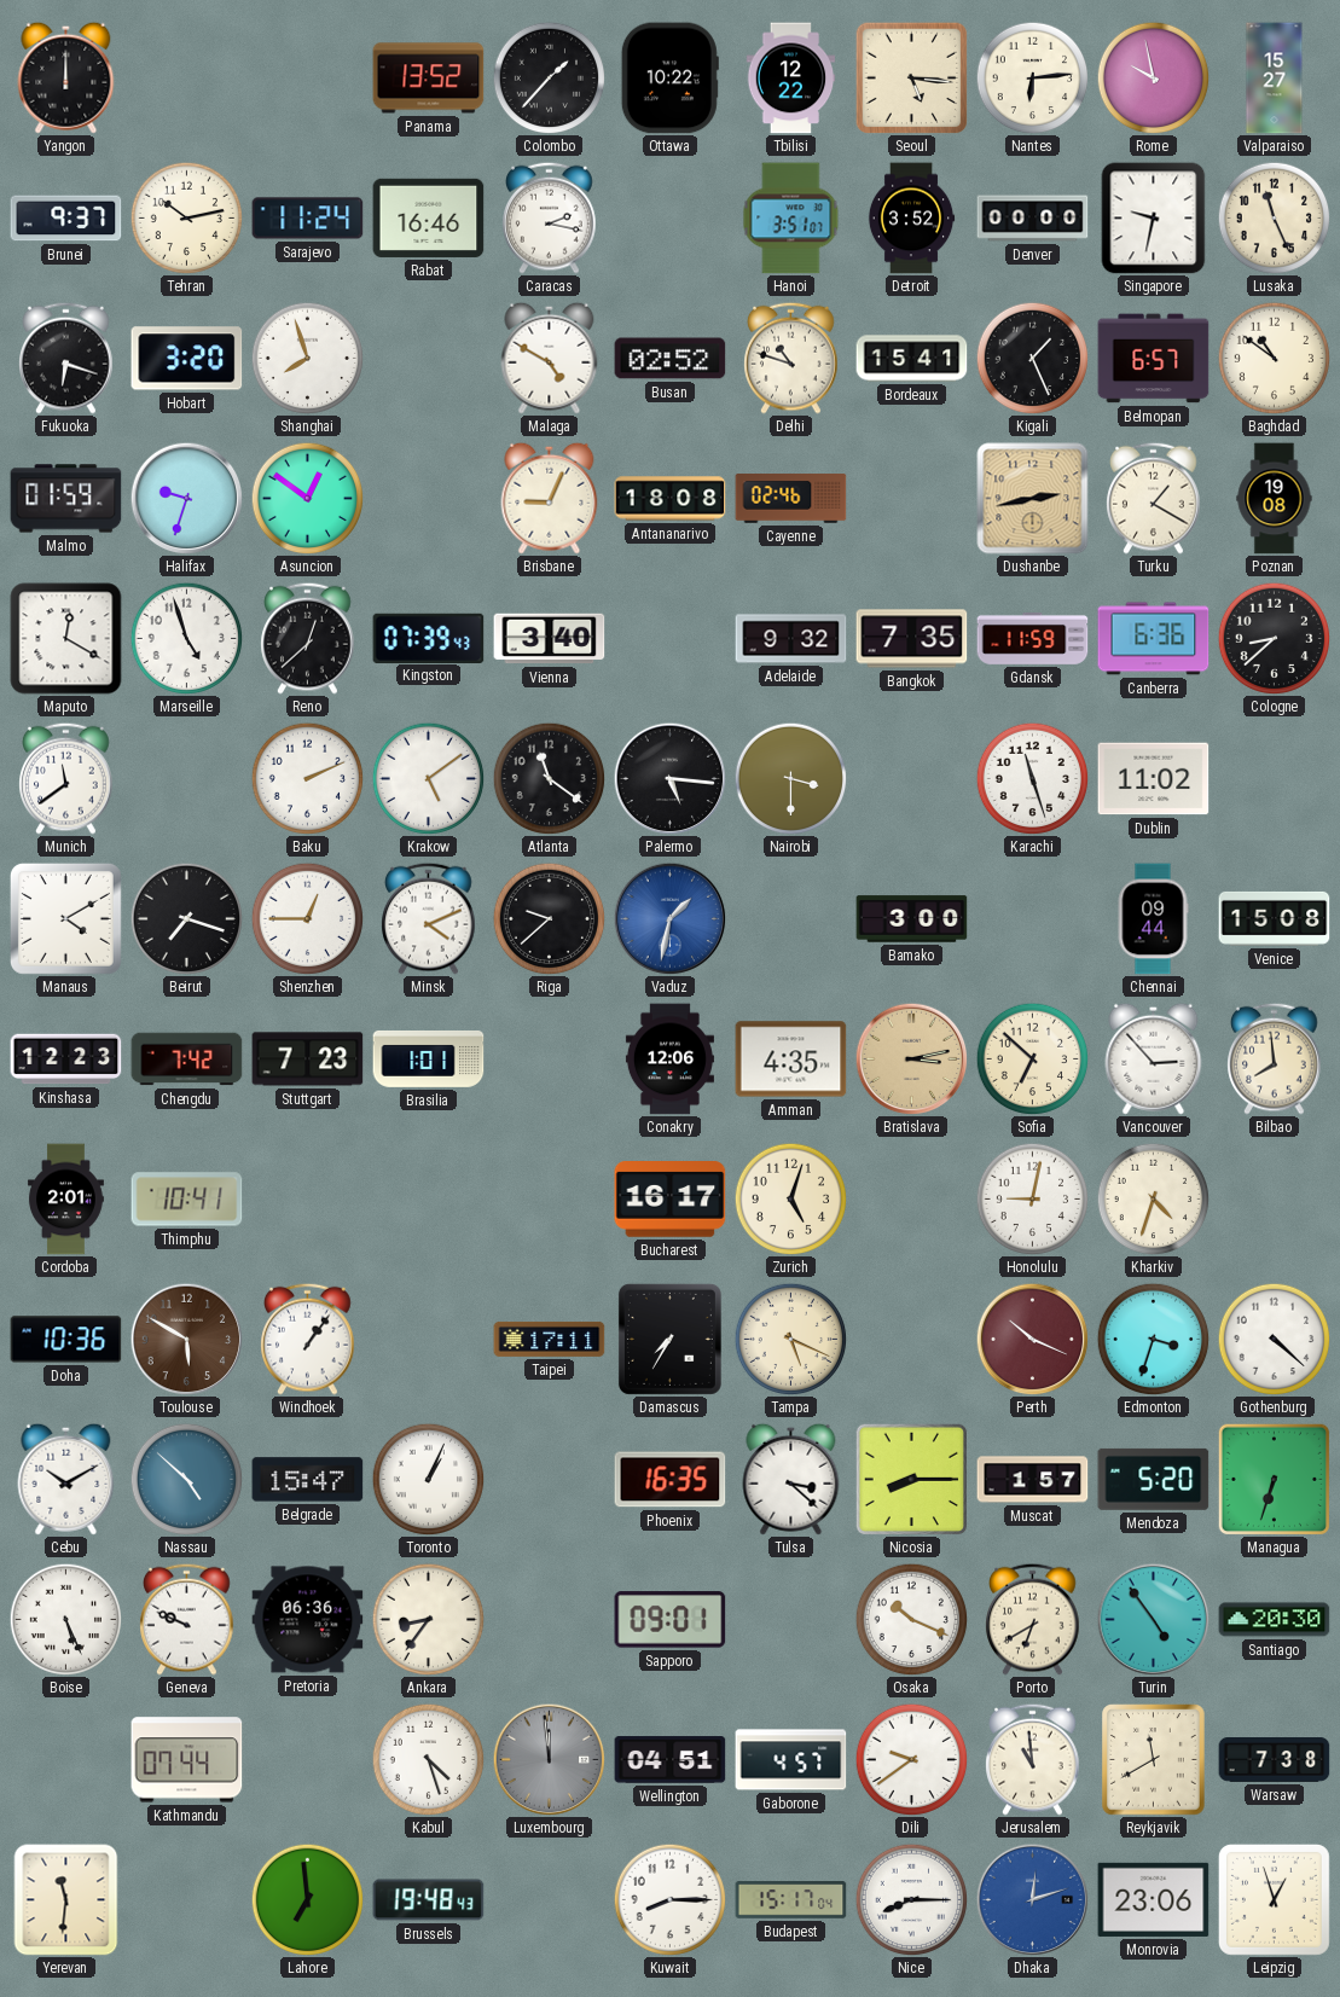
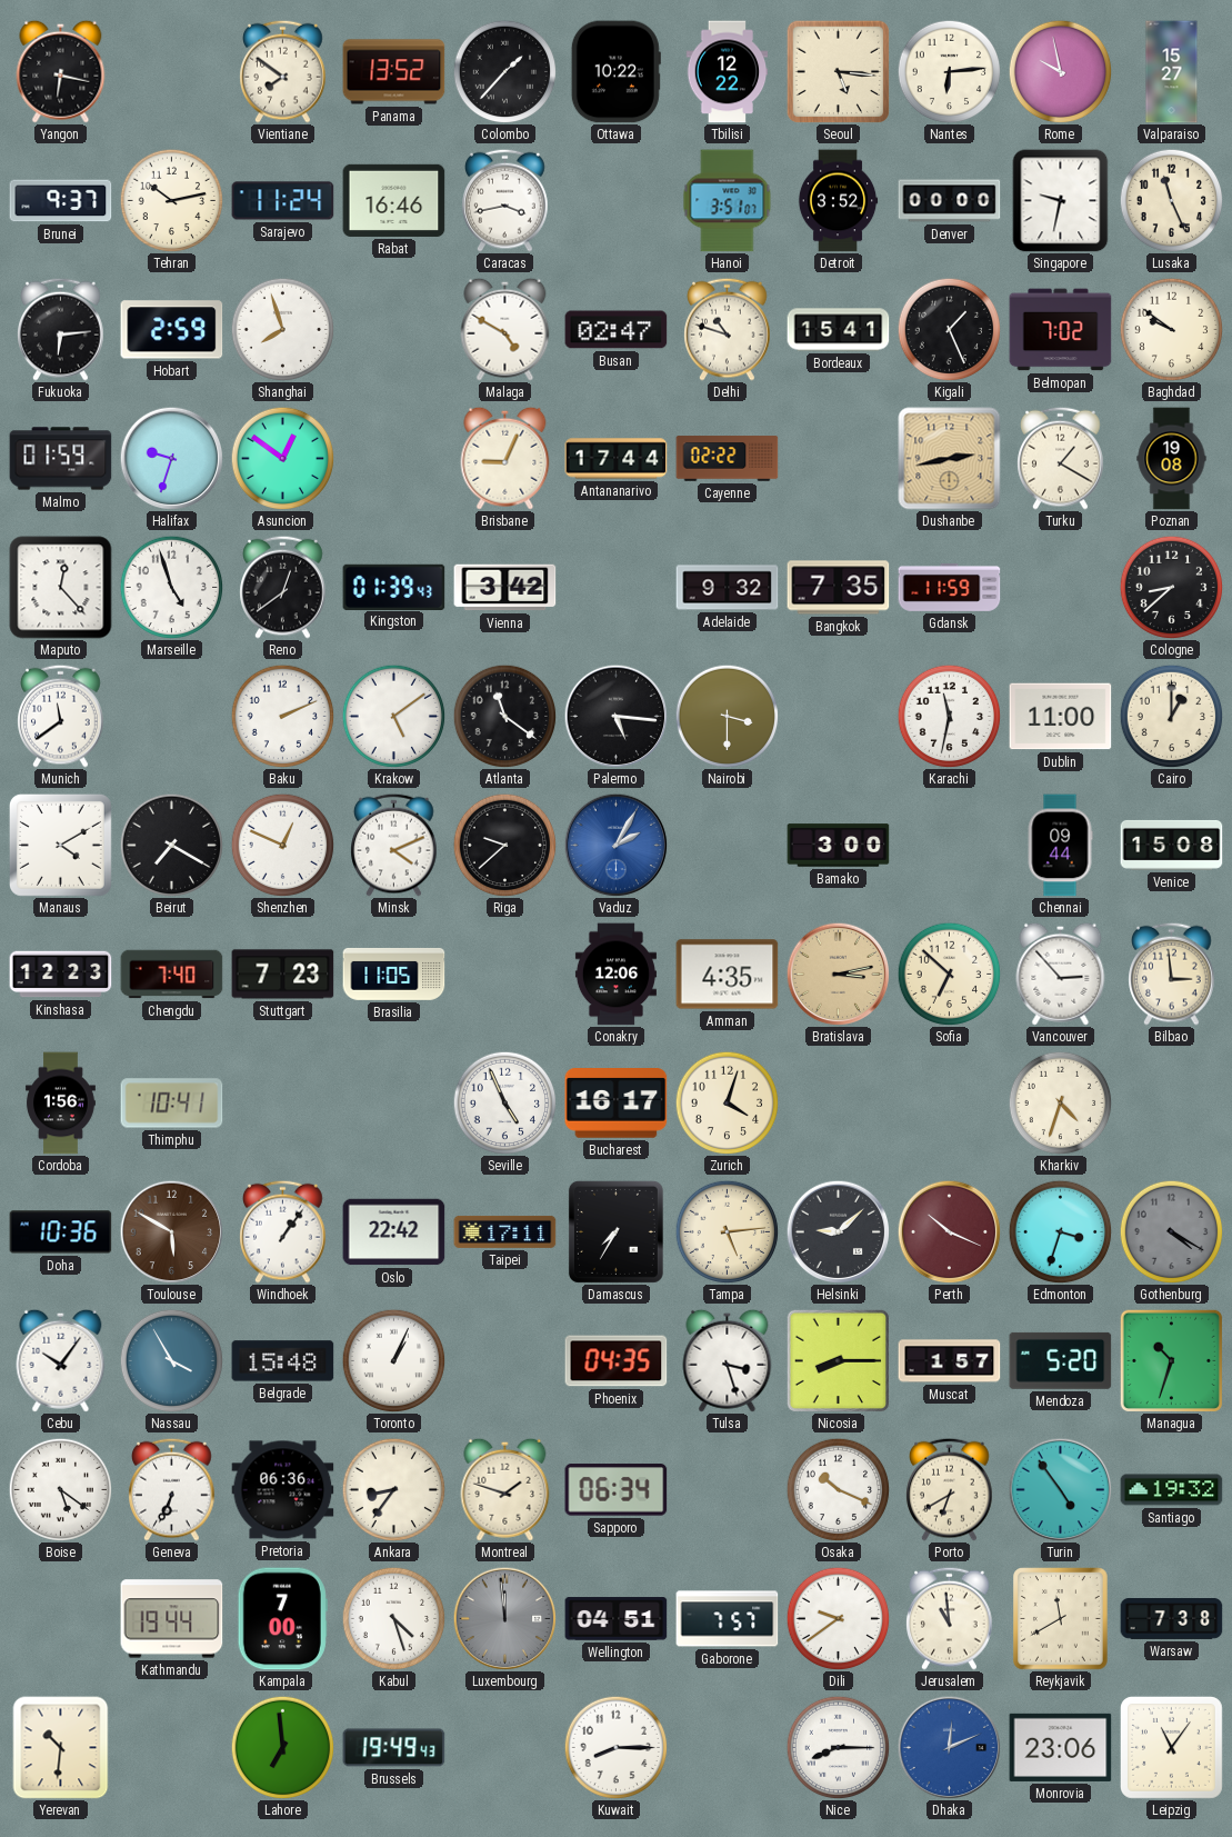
Yangon: 12:00 -> 6:17
Vientiane: none -> 7:51
Caracas: 2:17 -> 3:43
Fukuoka: 6:18 -> 6:14
Hobart: 3:20 -> 2:59
Busan: 02:52 -> 02:47
Belmopan: 6:57 -> 7:02
Baghdad: 10:51 -> 9:51
Antananarivo: 18:08 -> 17:44
Cayenne: 02:46 -> 02:22
Maputo: 12:20 -> 12:23
Reno: 12:38 -> 12:39
Kingston: 07:39 -> 01:39
Vienna: 3:40 -> 3:42
Canberra: 6:36 -> none
Karachi: 11:27 -> 11:32
Dublin: 11:02 -> 11:00
Cairo: none -> 1:00
Beirut: 7:18 -> 7:20
Shenzhen: 12:45 -> 12:49
Vaduz: 1:32 -> 2:05
Chengdu: 7:42 -> 7:40
Brasilia: 1:01 -> 11:05
Bilbao: 7:59 -> 2:59
Cordoba: 2:01 -> 1:56
Seville: none -> 4:56
Zurich: 5:03 -> 4:03
Honolulu: 9:02 -> none
Oslo: none -> 22:42
Tampa: 5:19 -> 5:14
Helsinki: none -> 9:08
Gothenburg: 4:22 -> 4:20
Gothenburg dial: white -> grey
Cebu: 10:10 -> 10:06
Nassau: 4:52 -> 3:55
Belgrade: 15:47 -> 15:48
Phoenix: 16:35 -> 04:35
Tulsa: 3:22 -> 3:27
Managua: 6:33 -> 10:33
Boise: 5:26 -> 5:21
Geneva: 9:49 -> 6:34
Montreal: none -> 1:48
Sapporo: 09:01 -> 06:34
Santiago: 20:30 -> 19:32
Kathmandu: 07:44 -> 19:44
Kampala: none -> 7:00
Gaborone: 4:57 -> 7:57
Yerevan: 11:31 -> 10:31
Brussels: 19:48 -> 19:49
Budapest: 15:17 -> none
Dhaka: 12:12 -> 12:11
Leipzig: 12:57 -> 11:06
